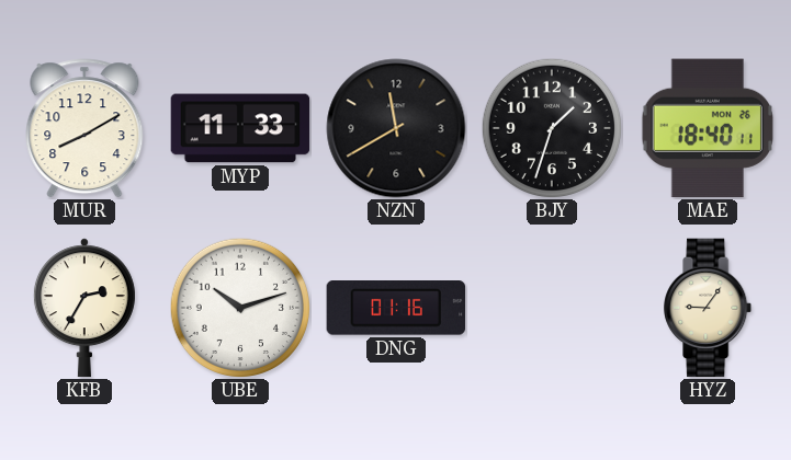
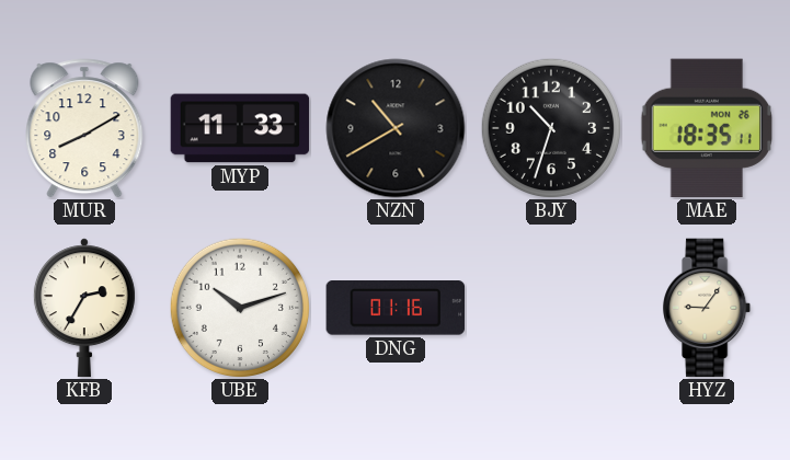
NZN: 11:40 -> 10:40
BJY: 1:33 -> 10:33
MAE: 18:40 -> 18:35
